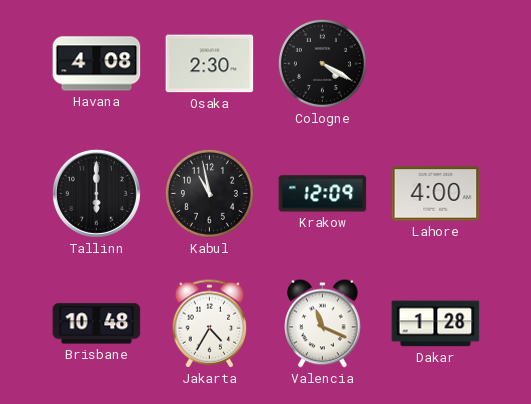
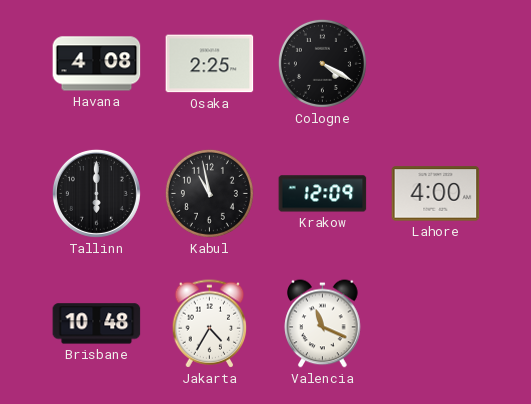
Osaka: 2:30 -> 2:25
Dakar: 1:28 -> none
